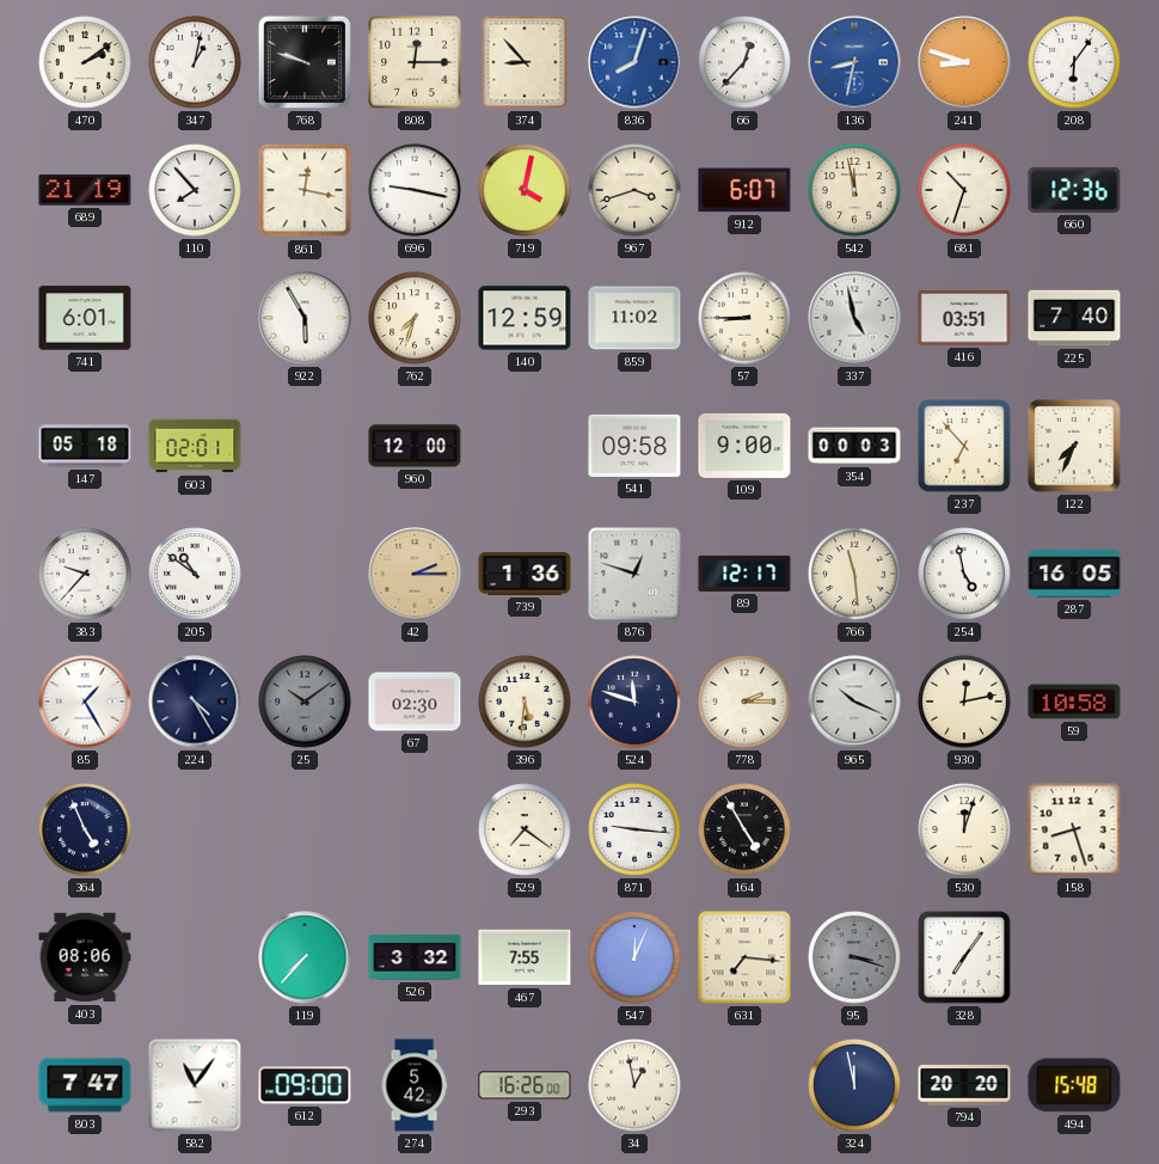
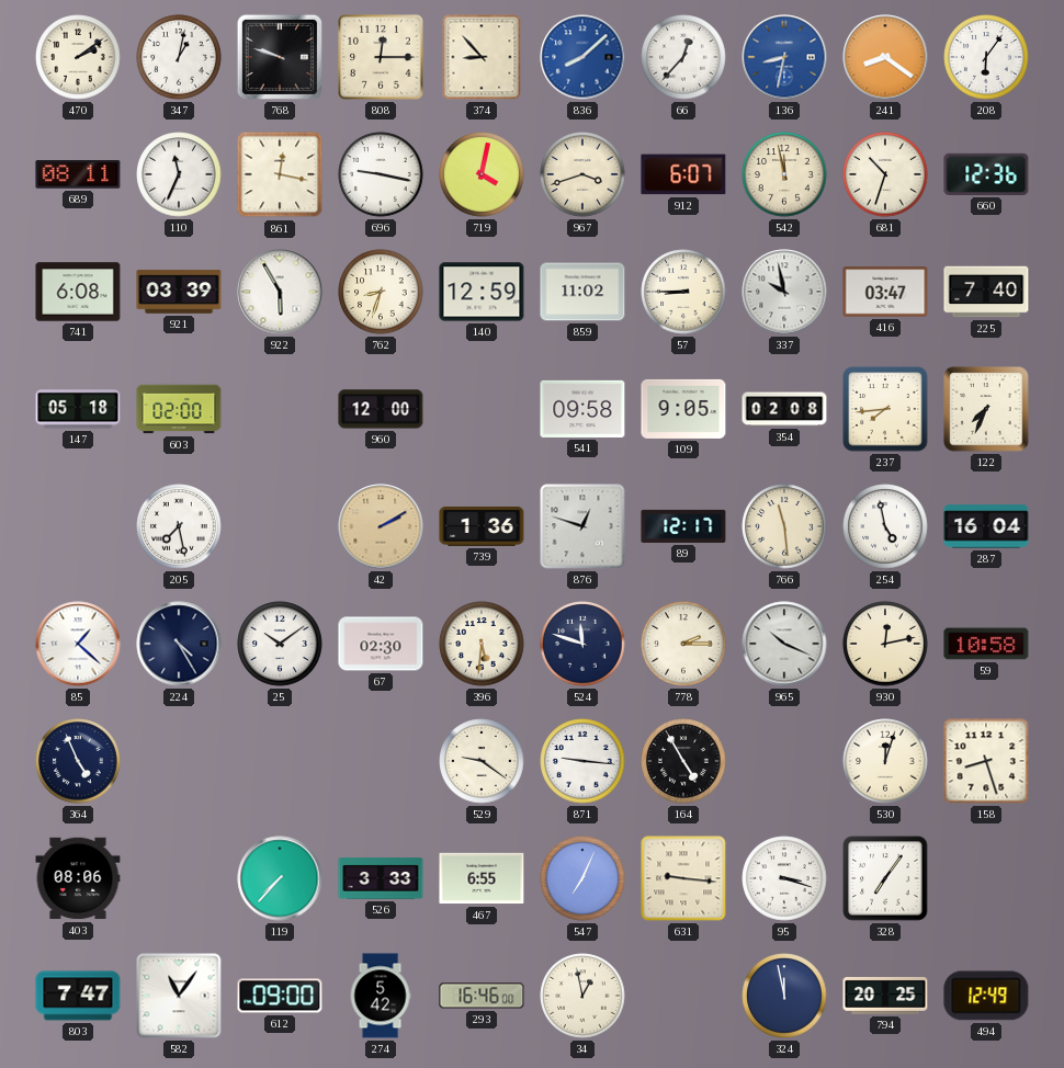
836: 8:03 -> 8:08
241: 8:48 -> 8:21
689: 21:19 -> 08:11
110: 7:53 -> 11:34
741: 6:01 -> 6:08
921: none -> 03:39
762: 7:33 -> 8:33
337: 4:58 -> 9:58
416: 03:51 -> 03:47
603: 02:01 -> 02:00
109: 9:00 -> 9:05
354: 00:03 -> 02:08
237: 6:53 -> 7:44
383: 9:37 -> none
205: 10:51 -> 7:28
42: 2:15 -> 2:10
287: 16:05 -> 16:04
85: 1:25 -> 1:22
25 dial: grey -> white
529: 7:21 -> 9:21
526: 3:32 -> 3:33
467: 7:55 -> 6:55
547: 12:04 -> 7:04
631: 7:16 -> 9:16
95 dial: grey -> white
293: 16:26 -> 16:46
794: 20:20 -> 20:25
494: 15:48 -> 12:49
